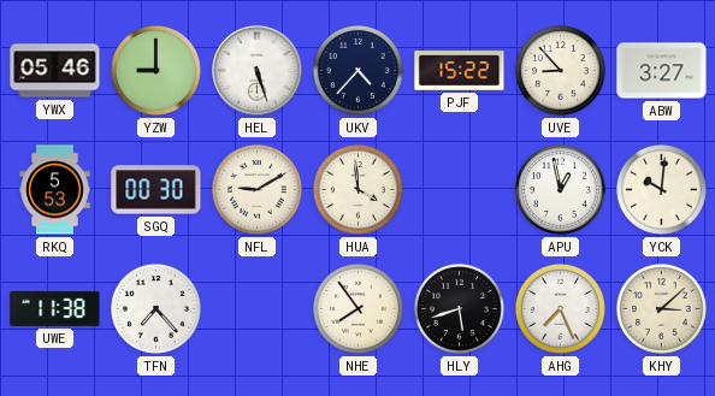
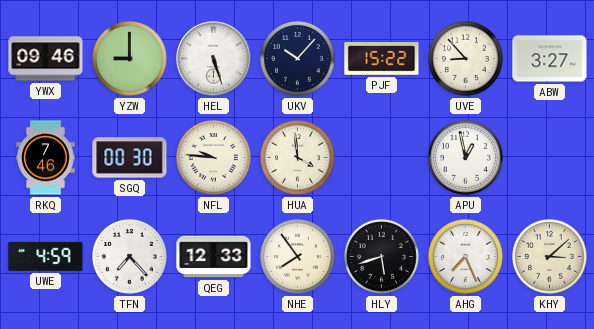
YWX: 05:46 -> 09:46
UKV: 4:37 -> 10:07
RKQ: 5:53 -> 7:46
NFL: 9:10 -> 9:46
YCK: 10:01 -> none
UWE: 11:38 -> 4:59
QEG: none -> 12:33
